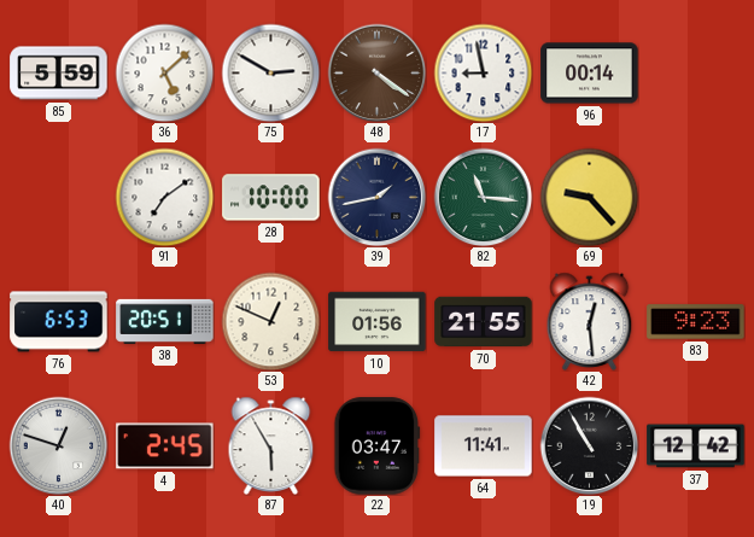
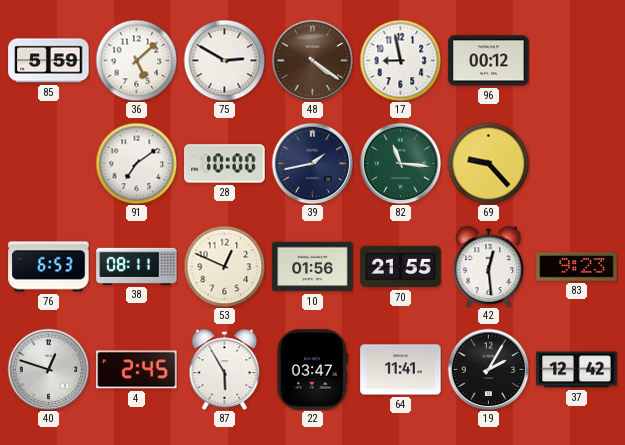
96: 00:14 -> 00:12
38: 20:51 -> 08:11
19: 10:55 -> 2:05
